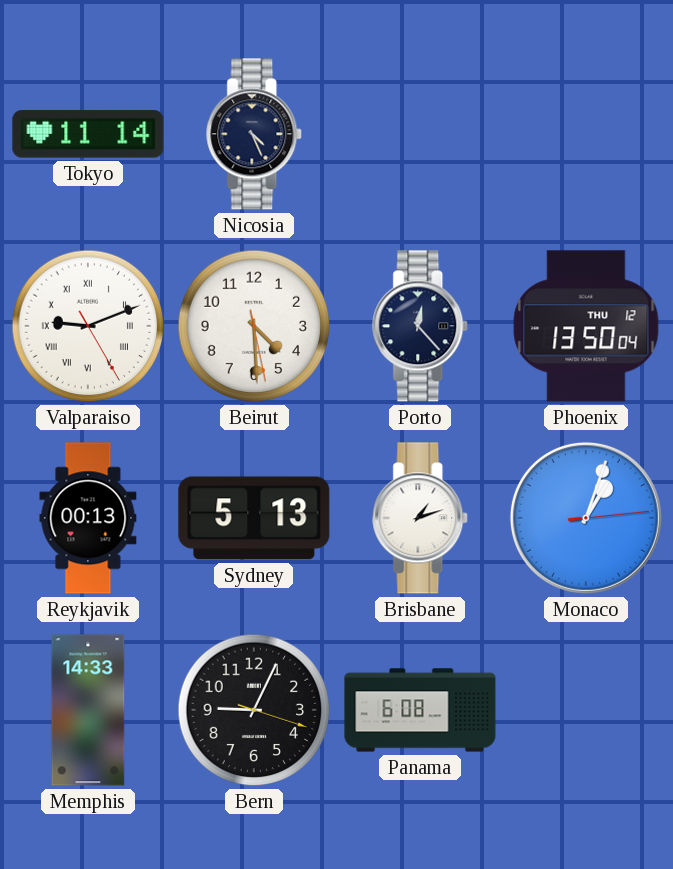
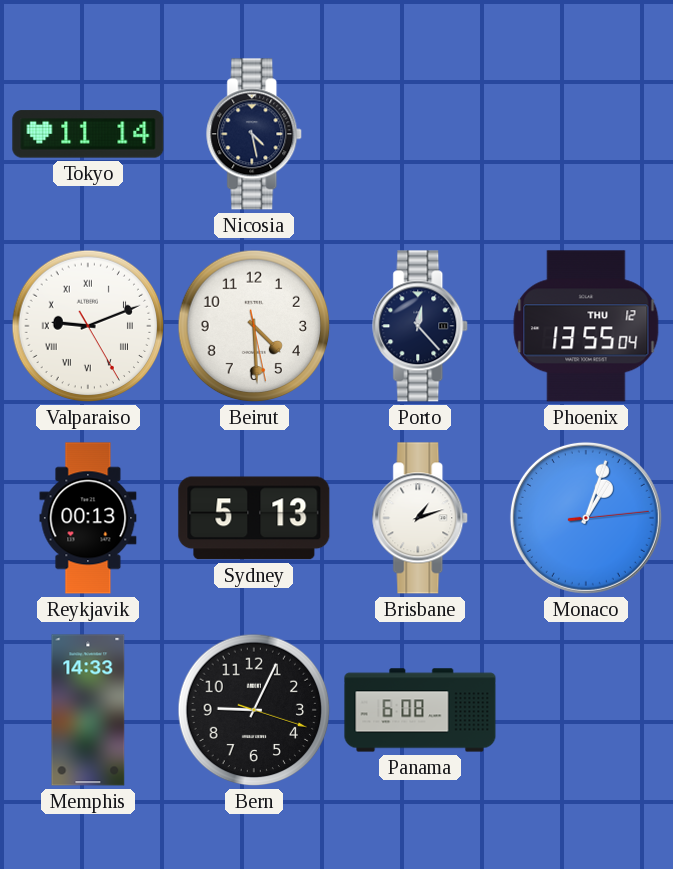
Nicosia: 4:26 -> 4:28
Phoenix: 13:50 -> 13:55
